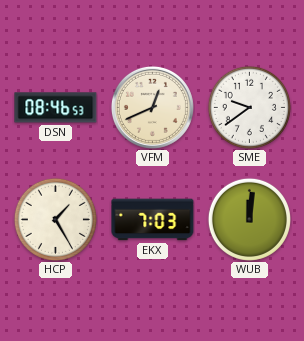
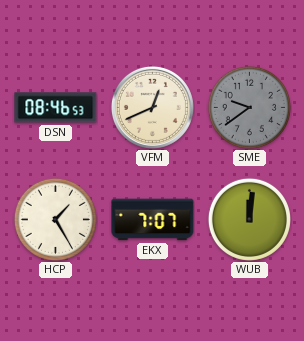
SME dial: white -> grey
EKX: 7:03 -> 7:07
